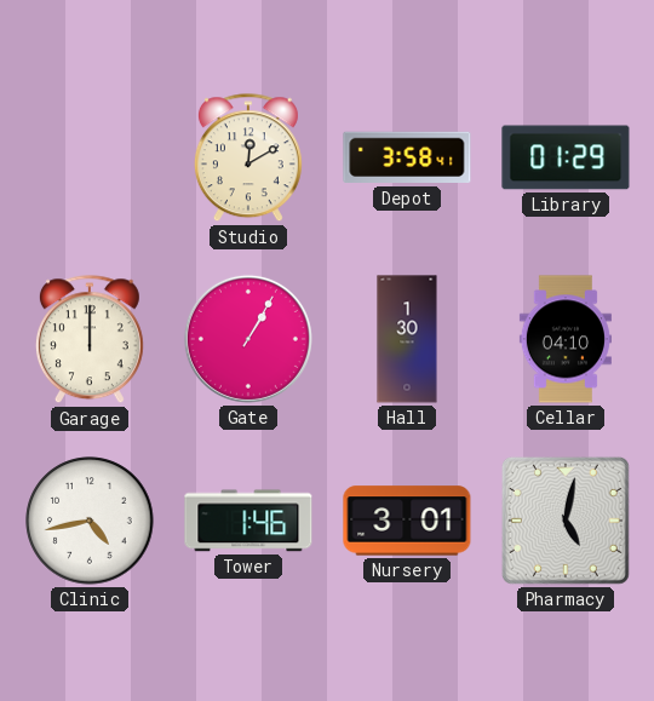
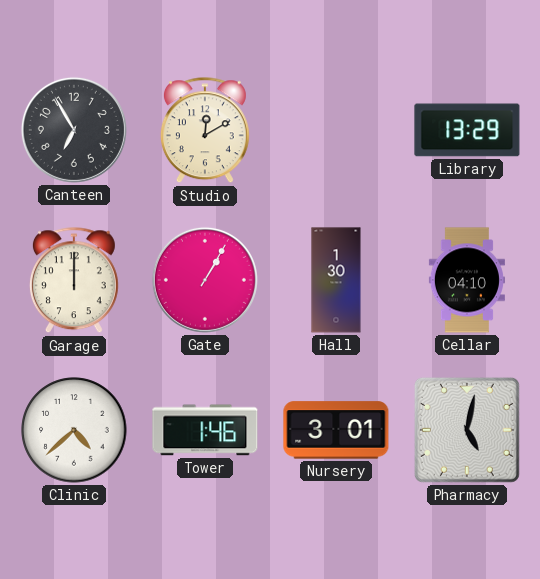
Canteen: none -> 6:55
Depot: 3:58 -> none
Library: 01:29 -> 13:29
Clinic: 4:43 -> 4:38
